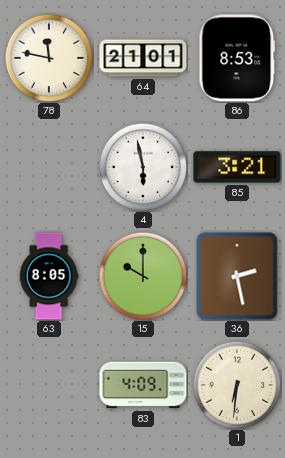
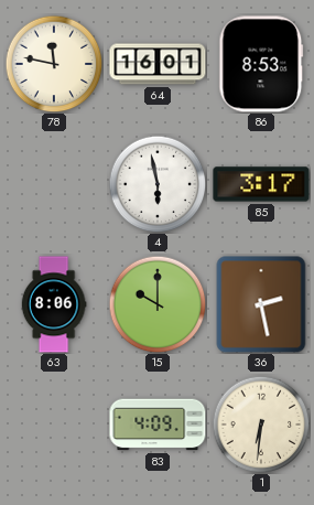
64: 21:01 -> 16:01
85: 3:21 -> 3:17
63: 8:05 -> 8:06
